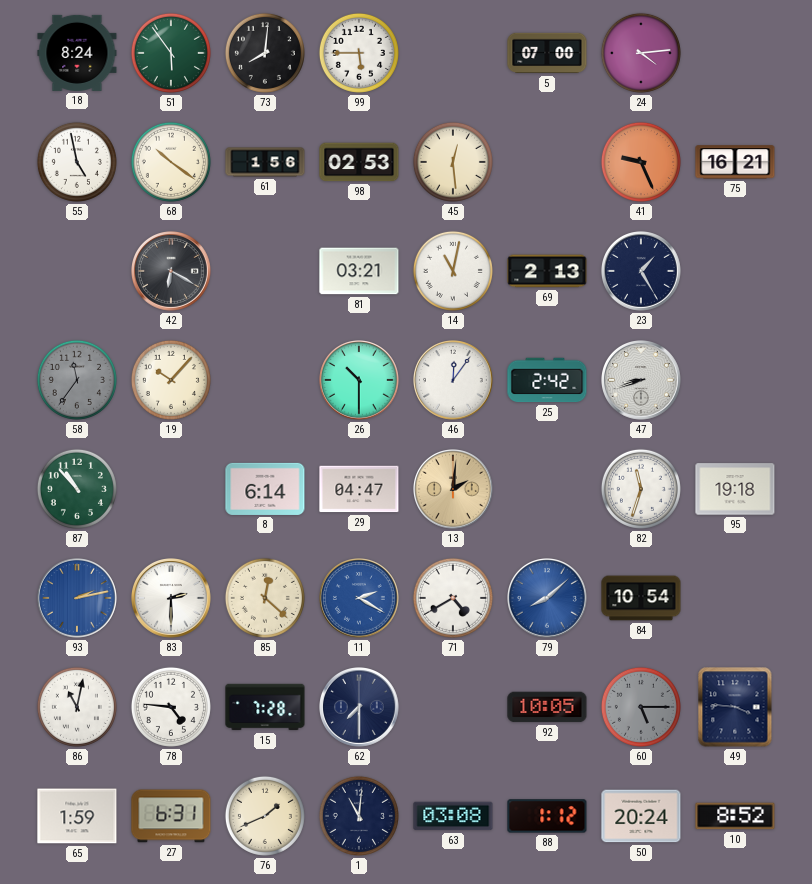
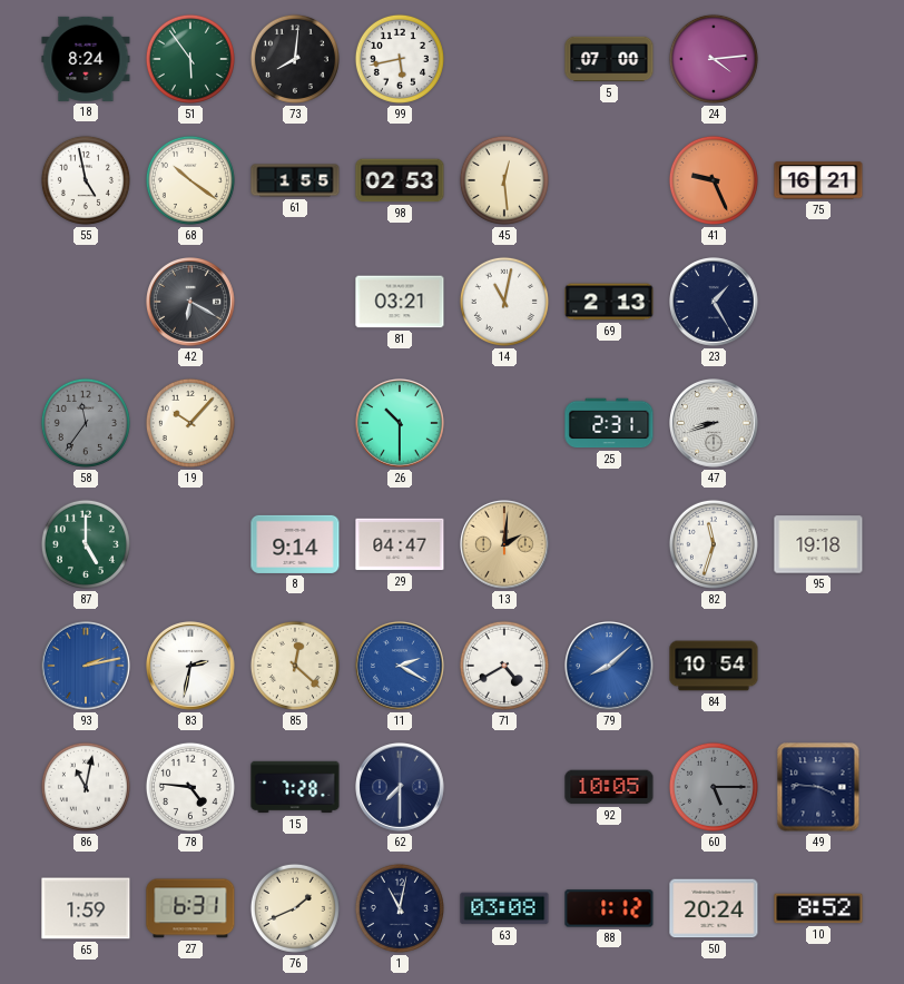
99: 5:45 -> 5:43
61: 1:56 -> 1:55
46: 12:06 -> none
25: 2:42 -> 2:31
87: 10:53 -> 5:00
8: 6:14 -> 9:14
83: 2:30 -> 2:32
1: 11:01 -> 11:02
